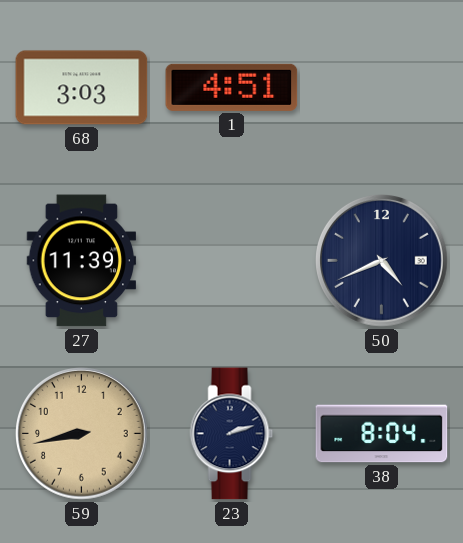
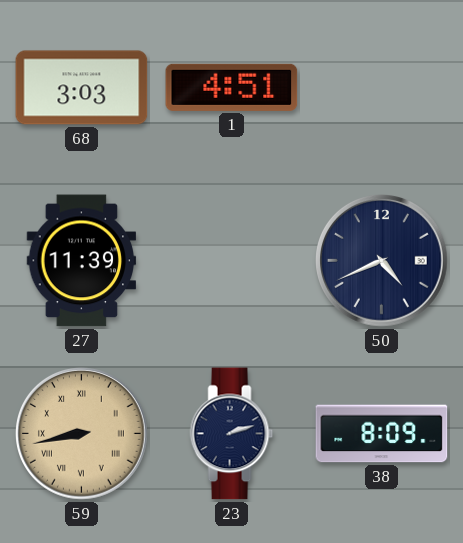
59 numerals: Arabic -> Roman
38: 8:04 -> 8:09
